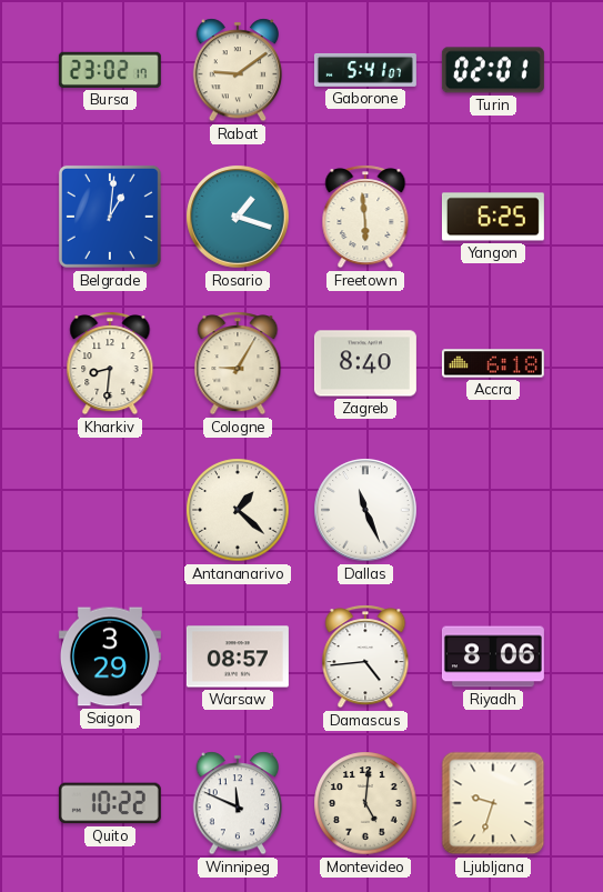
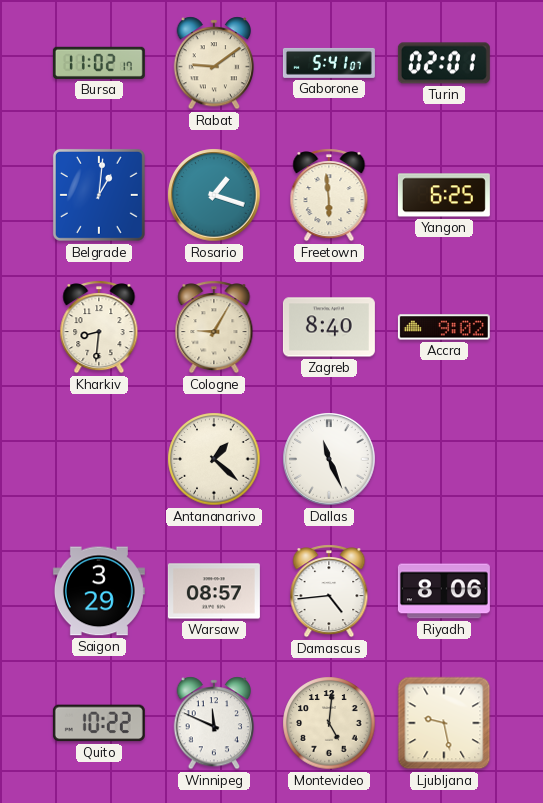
Bursa: 23:02 -> 11:02
Accra: 6:18 -> 9:02
Ljubljana: 9:33 -> 9:28
